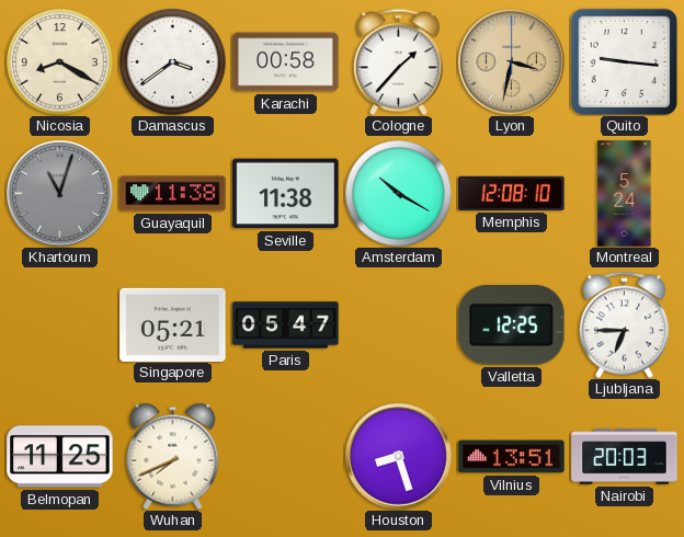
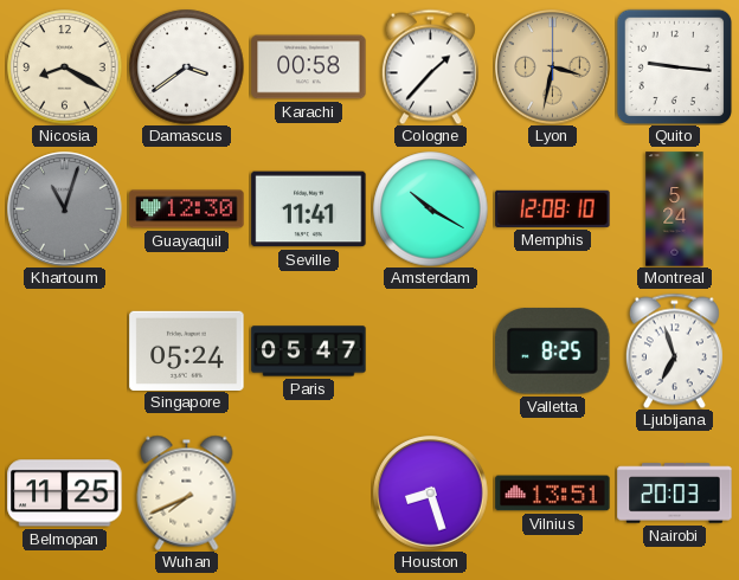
Guayaquil: 11:38 -> 12:30
Seville: 11:38 -> 11:41
Singapore: 05:21 -> 05:24
Valletta: 12:25 -> 8:25
Ljubljana: 6:45 -> 6:57
